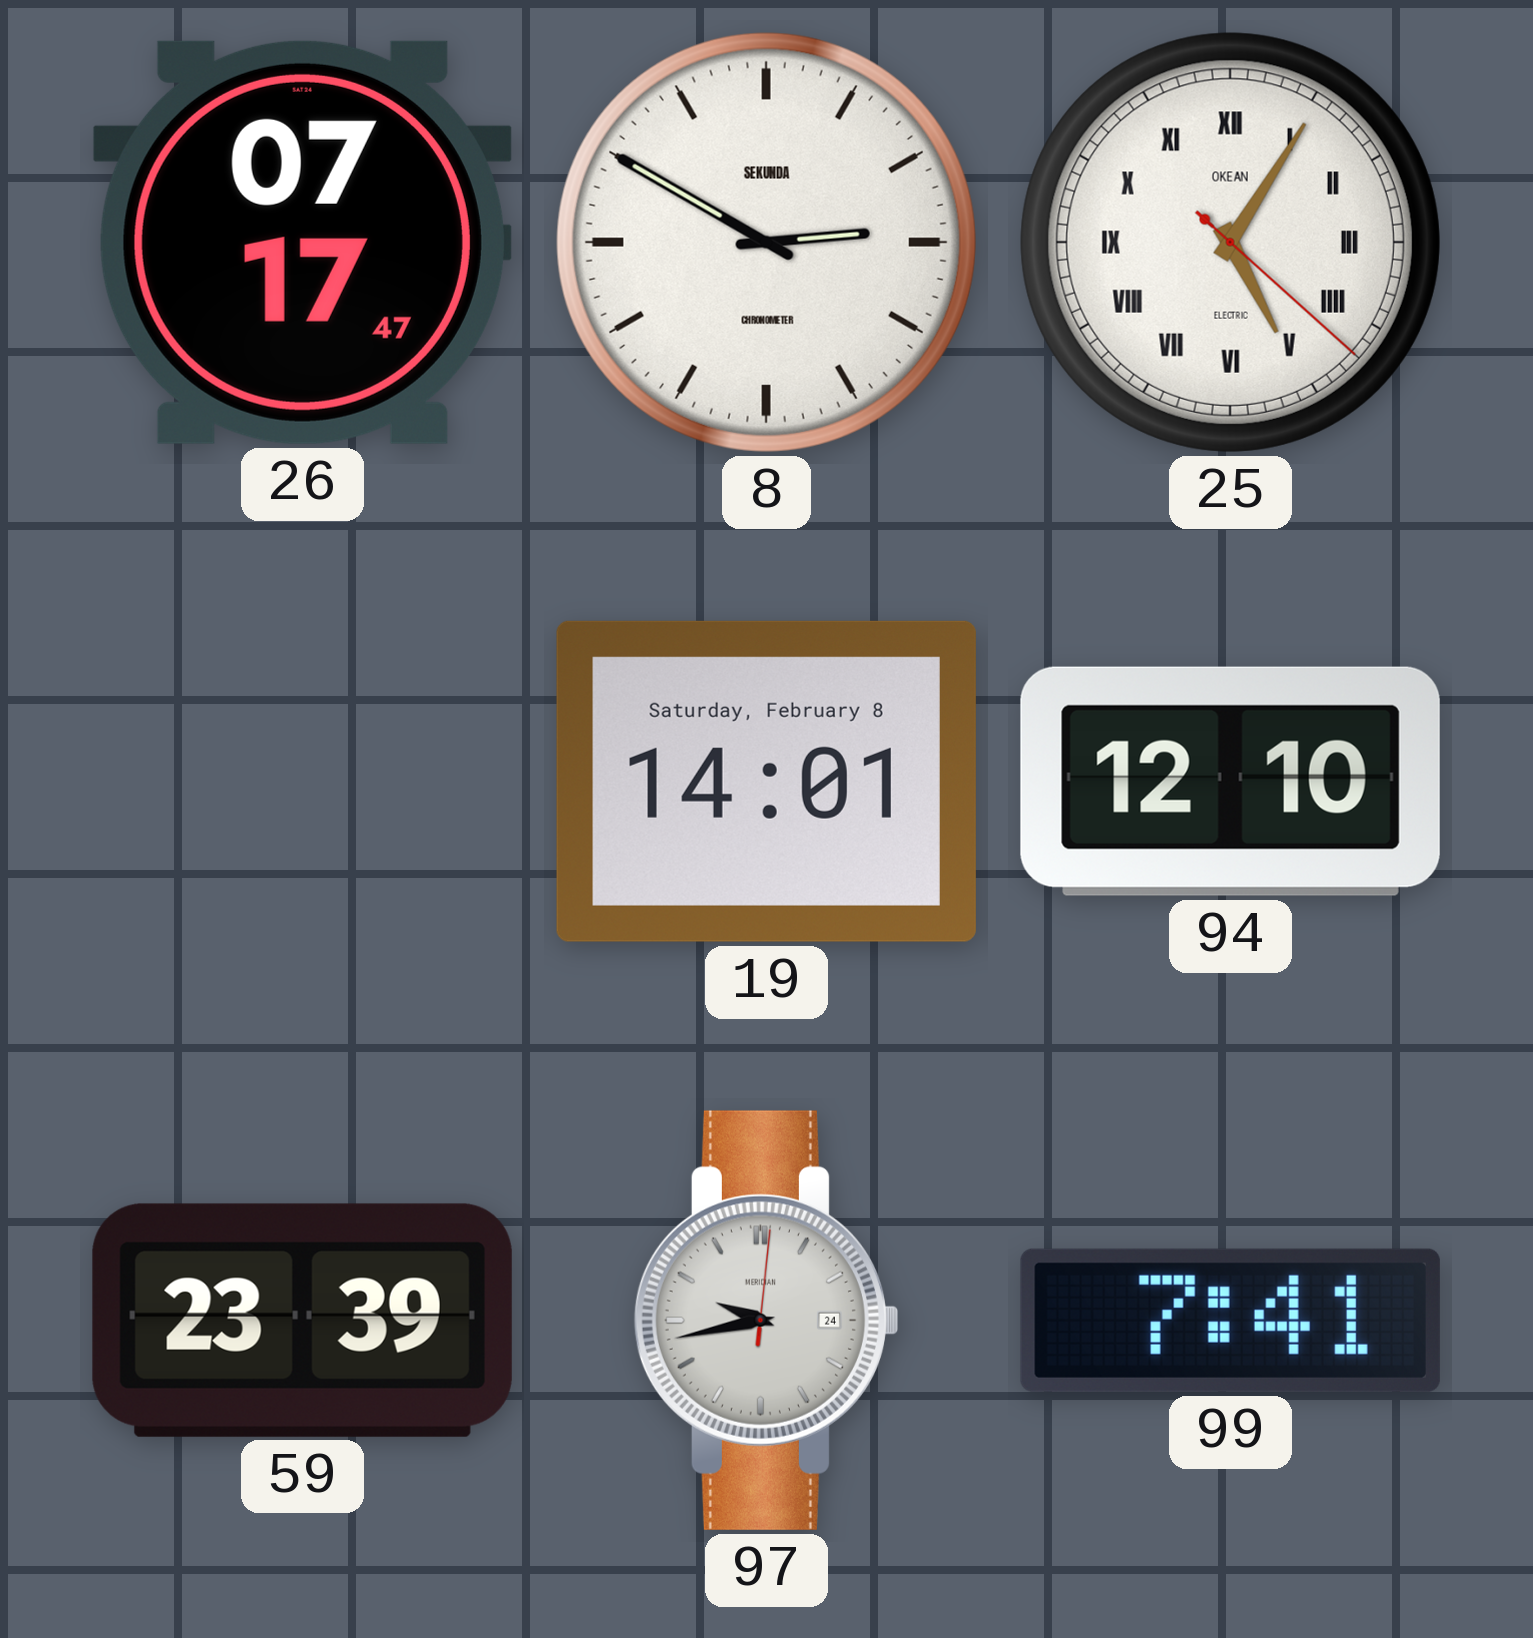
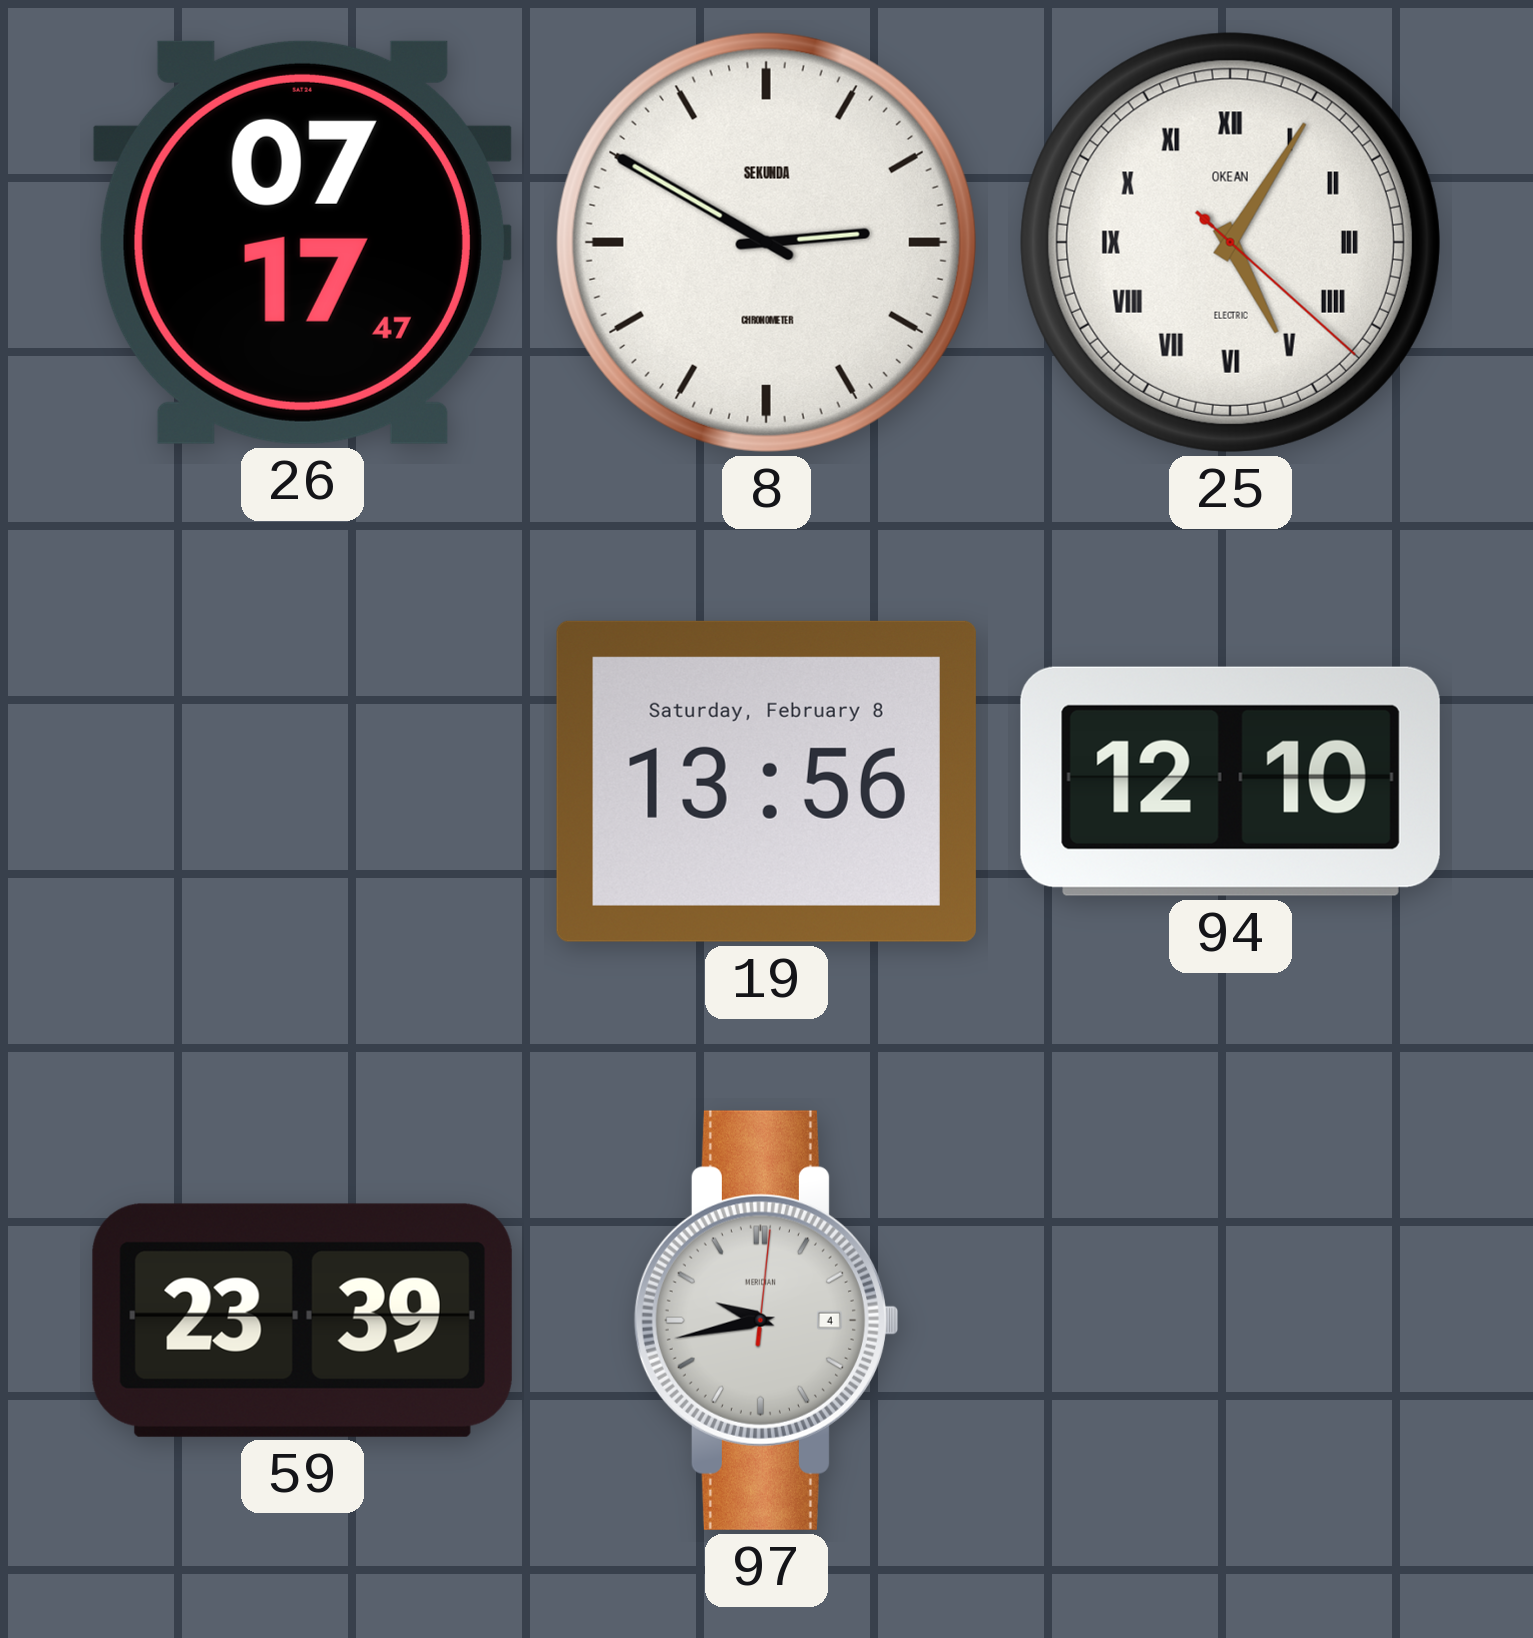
19: 14:01 -> 13:56
97 date: 24 -> 4
99: 7:41 -> none
